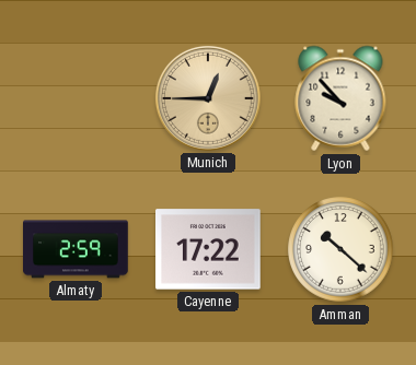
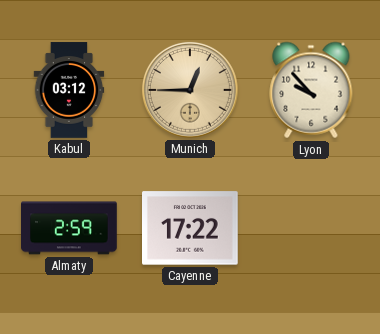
Kabul: none -> 03:12
Amman: 10:22 -> none
